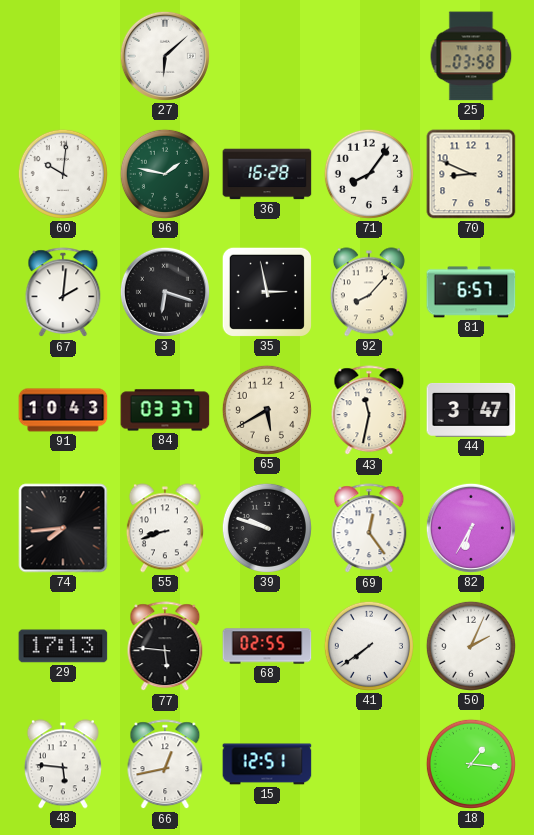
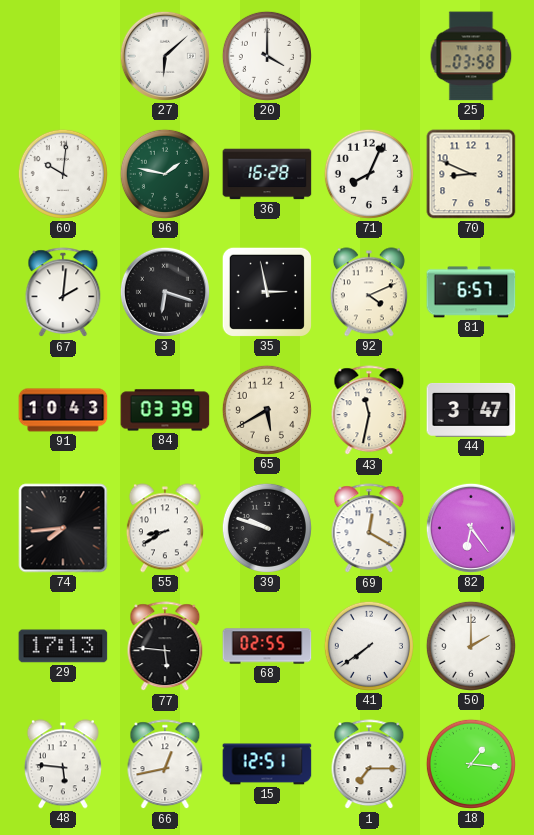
20: none -> 4:00
71: 8:06 -> 8:04
92: 8:07 -> 4:11
84: 03:37 -> 03:39
55: 8:42 -> 8:40
69: 12:24 -> 12:20
82: 6:35 -> 6:24
50: 2:04 -> 2:00
1: none -> 7:15
